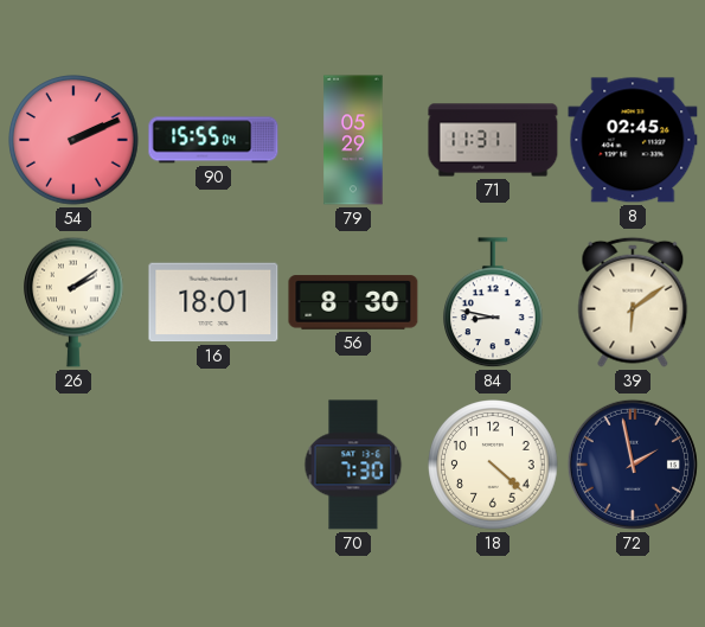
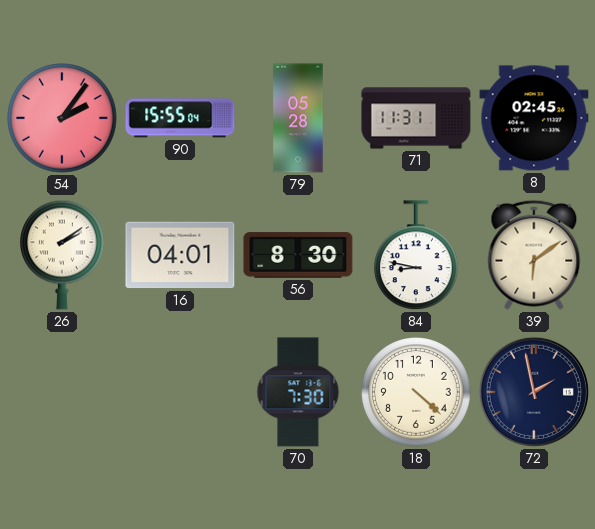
54: 2:11 -> 2:06
79: 05:29 -> 05:28
16: 18:01 -> 04:01
